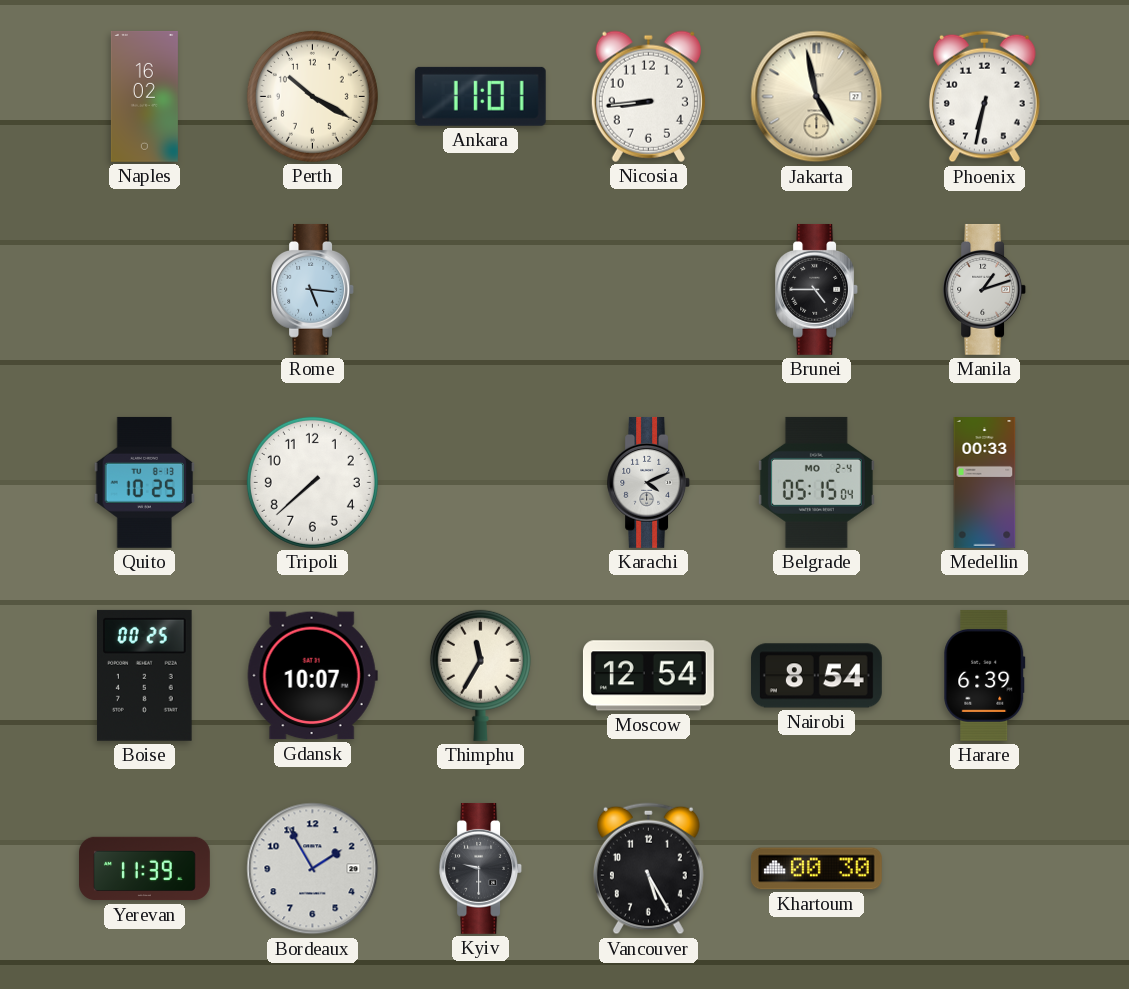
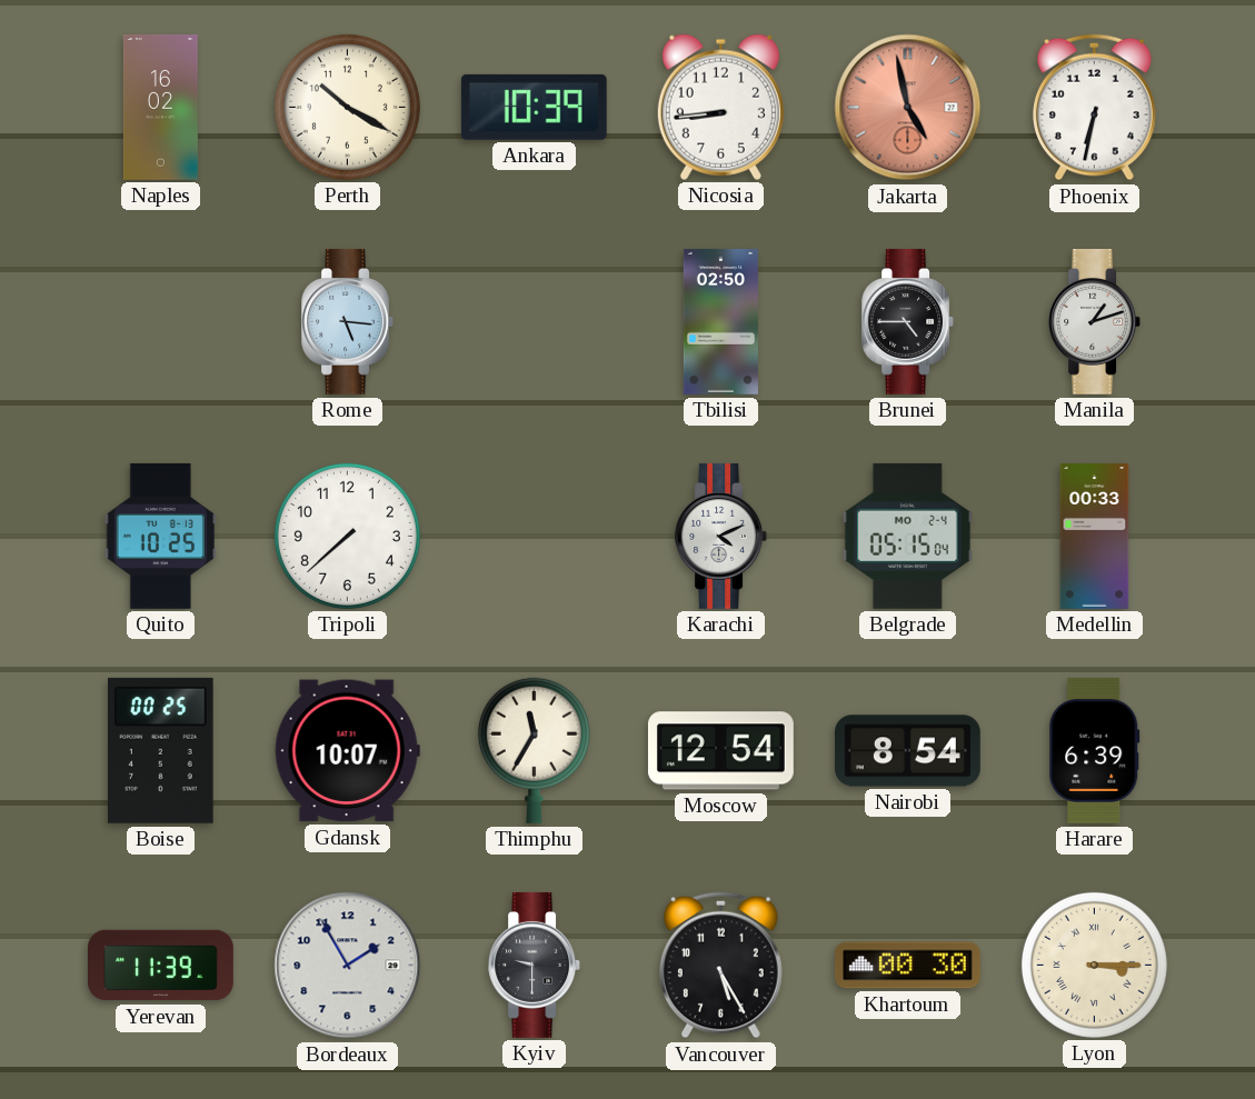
Ankara: 11:01 -> 10:39
Jakarta dial: cream -> salmon
Tbilisi: none -> 02:50
Lyon: none -> 3:15
